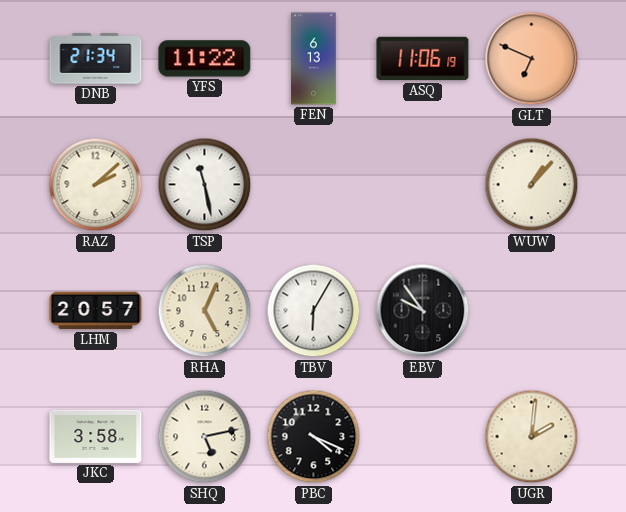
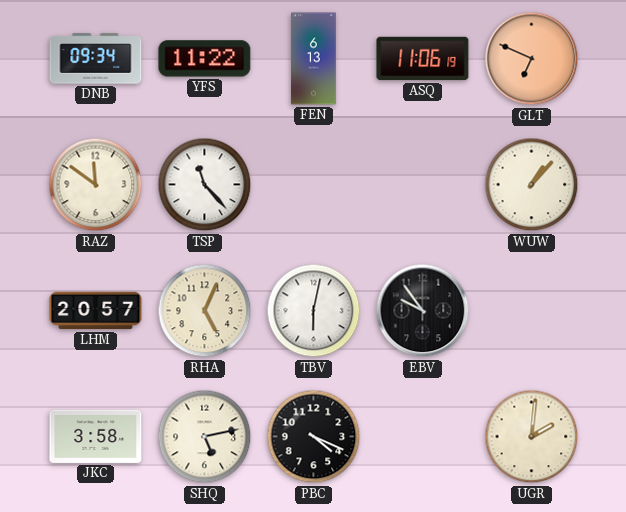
DNB: 21:34 -> 09:34
RAZ: 2:08 -> 11:51
TSP: 11:28 -> 11:23
TBV: 6:05 -> 6:02
